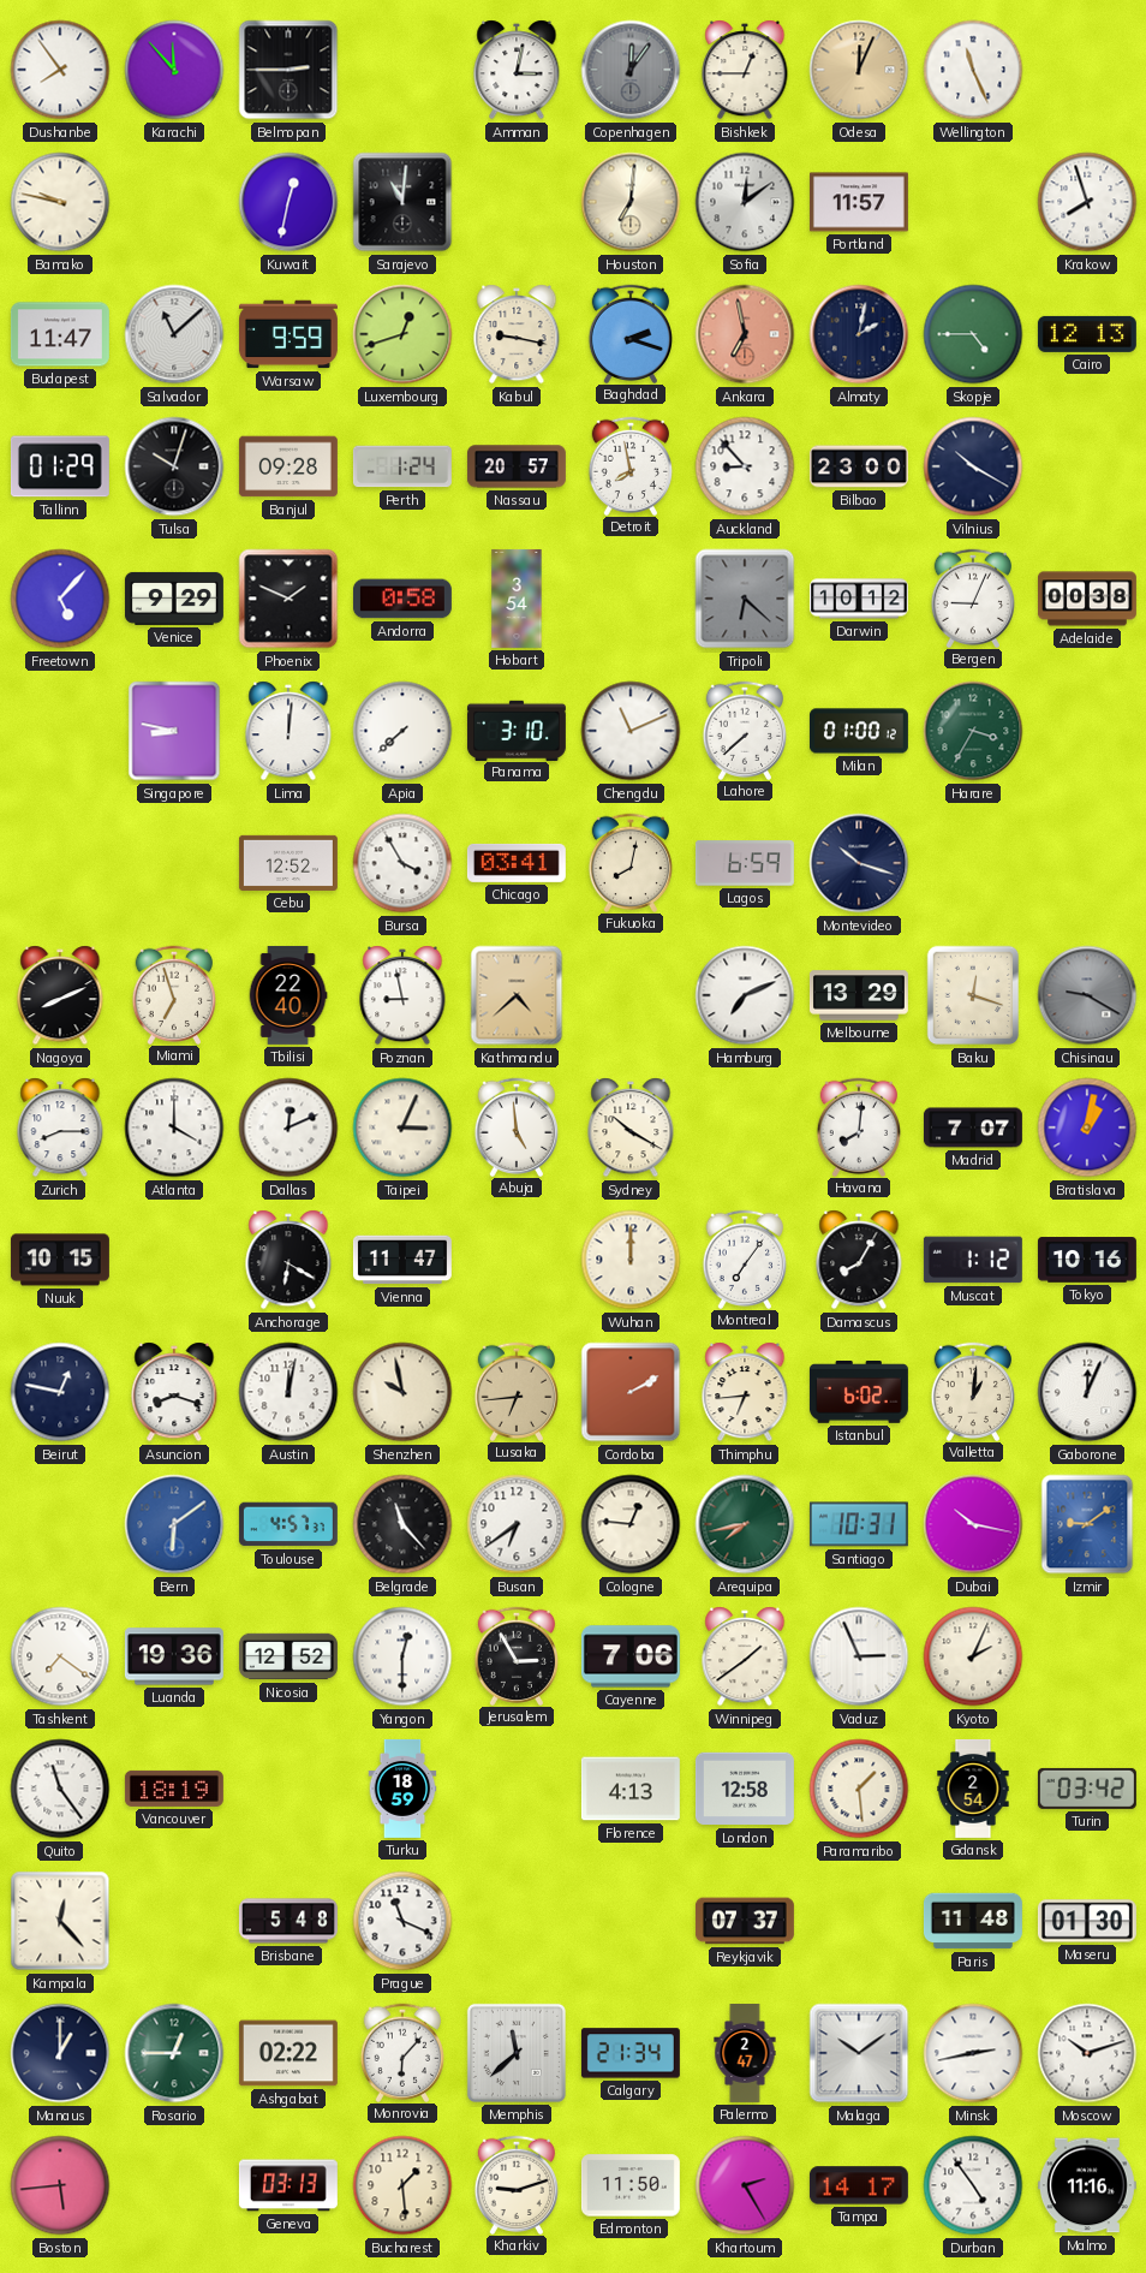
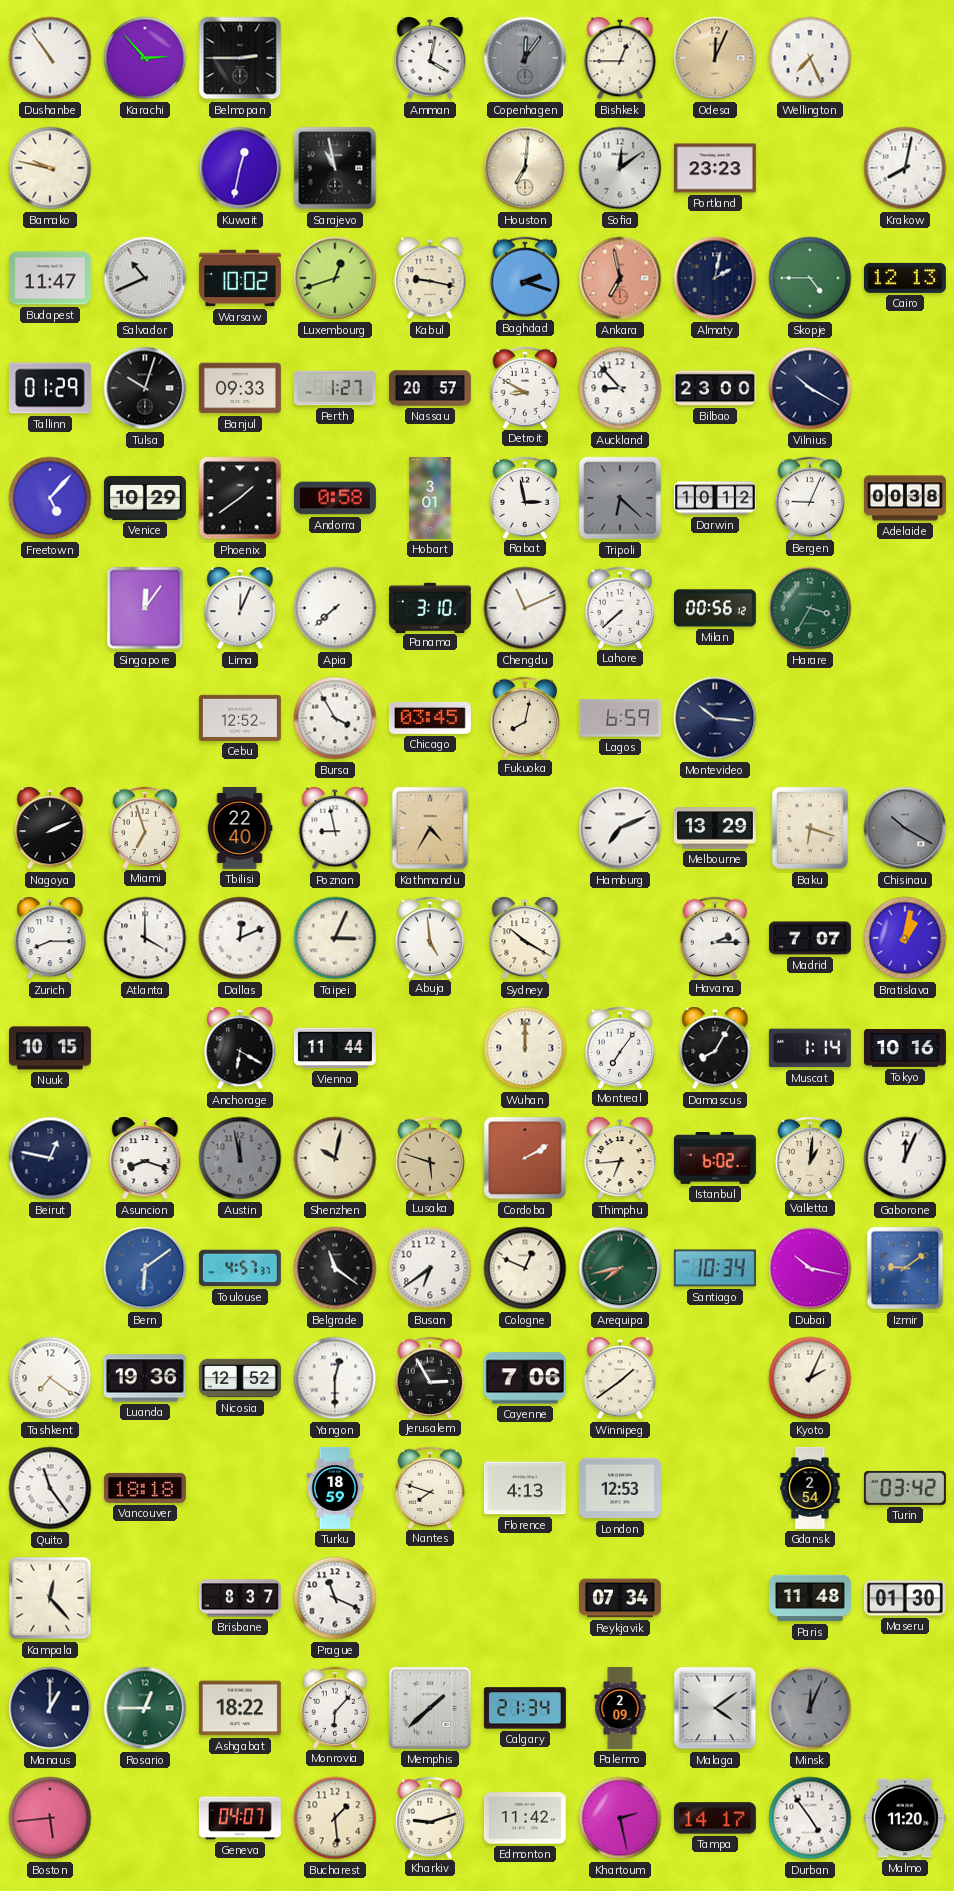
Dushanbe: 7:54 -> 10:54
Karachi: 11:53 -> 2:53
Amman: 3:02 -> 4:02
Wellington: 11:26 -> 7:26
Sarajevo: 11:01 -> 10:58
Portland: 11:57 -> 23:23
Krakow: 7:57 -> 8:02
Salvador: 11:08 -> 10:41
Warsaw: 9:59 -> 10:02
Banjul: 09:28 -> 09:33
Perth: 1:24 -> 1:27
Detroit: 7:58 -> 8:50
Venice: 9:29 -> 10:29
Phoenix: 1:49 -> 1:39
Hobart: 3:54 -> 3:01
Rabat: none -> 2:58
Singapore: 8:47 -> 12:06
Lima: 12:01 -> 12:04
Milan: 01:00 -> 00:56
Chicago: 03:41 -> 03:45
Montevideo: 10:18 -> 10:16
Nagoya: 8:11 -> 2:11
Kathmandu: 4:38 -> 4:35
Baku: 12:18 -> 6:18
Chisinau: 9:20 -> 10:20
Havana: 8:01 -> 2:15
Vienna: 11:47 -> 11:44
Muscat: 1:12 -> 1:14
Austin: 12:02 -> 11:58
Austin dial: white -> grey
Shenzhen: 9:58 -> 10:02
Lusaka: 6:44 -> 5:48
Belgrade: 11:23 -> 11:21
Cologne: 12:46 -> 12:49
Santiago: 10:31 -> 10:34
Vaduz: 2:56 -> none
Vancouver: 18:19 -> 18:18
Nantes: none -> 7:48
London: 12:58 -> 12:53
Paramaribo: 1:29 -> none
Brisbane: 5:48 -> 8:37
Reykjavik: 07:37 -> 07:34
Ashgabat: 02:22 -> 18:22
Memphis: 11:38 -> 1:38
Palermo: 2:47 -> 2:09
Malaga: 10:09 -> 4:09
Minsk: 2:43 -> 12:04
Minsk dial: white -> grey
Moscow: 10:12 -> none
Geneva: 03:13 -> 04:07
Edmonton: 11:50 -> 11:42
Khartoum: 2:25 -> 2:28
Malmo: 11:16 -> 11:20
